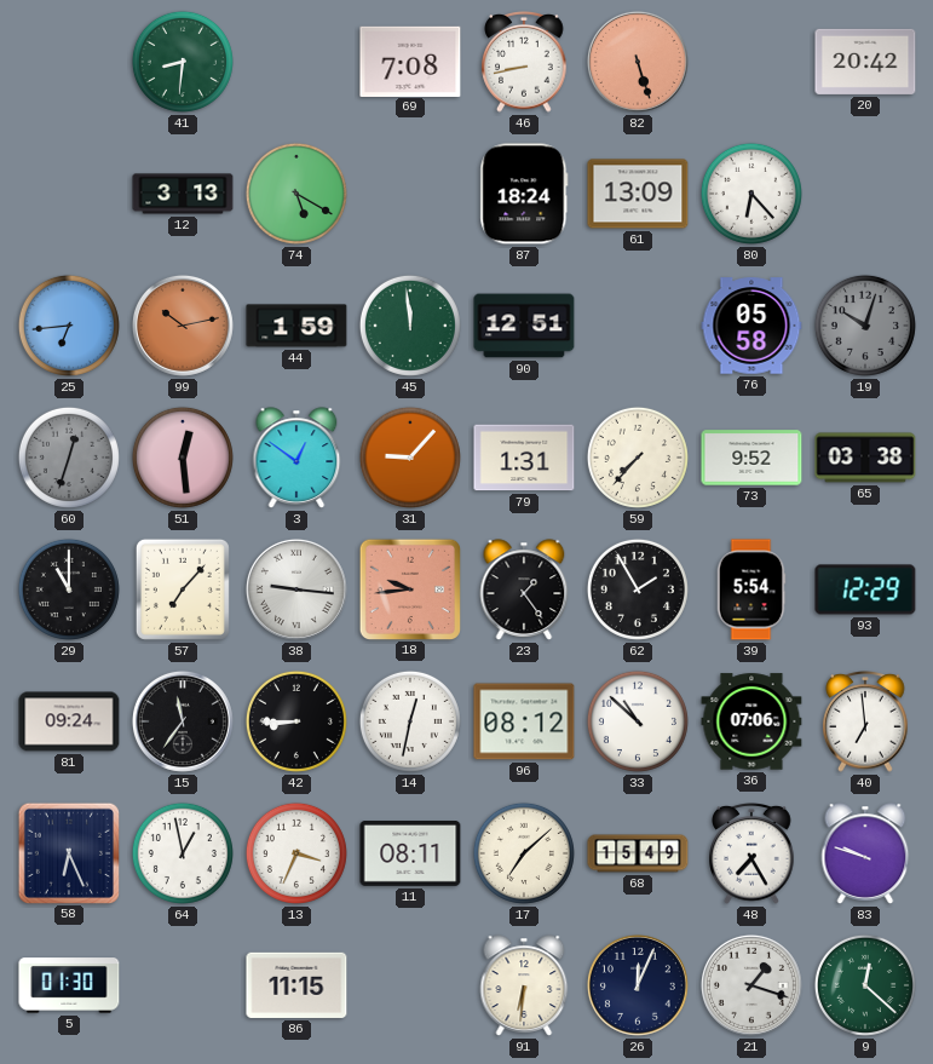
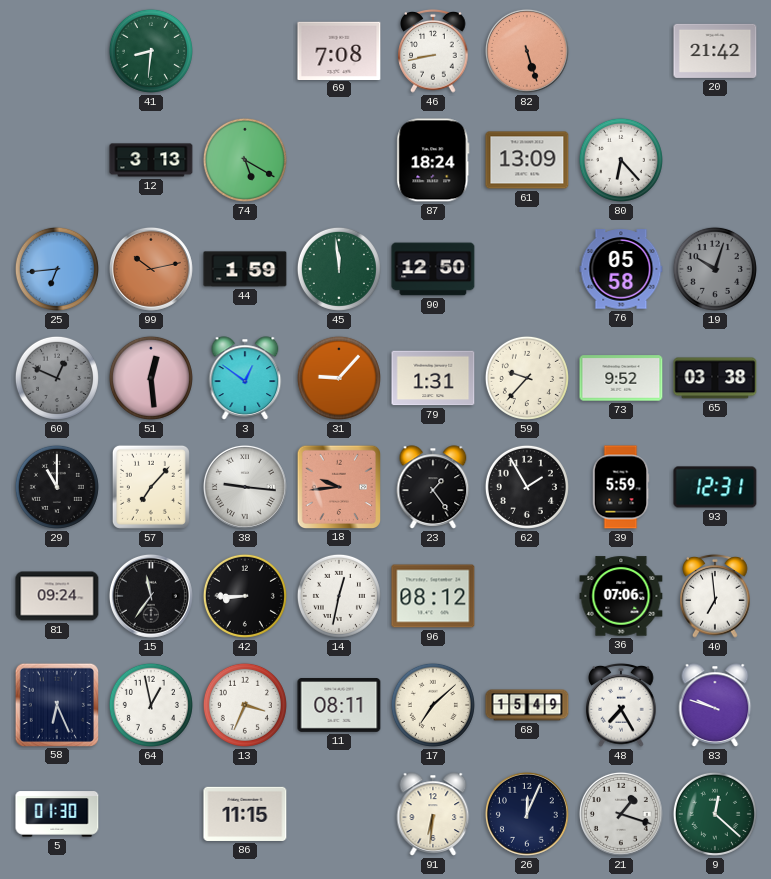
20: 20:42 -> 21:42
90: 12:51 -> 12:50
60: 12:33 -> 12:49
59: 7:37 -> 9:37
39: 5:54 -> 5:59
93: 12:29 -> 12:31
33: 10:52 -> none
